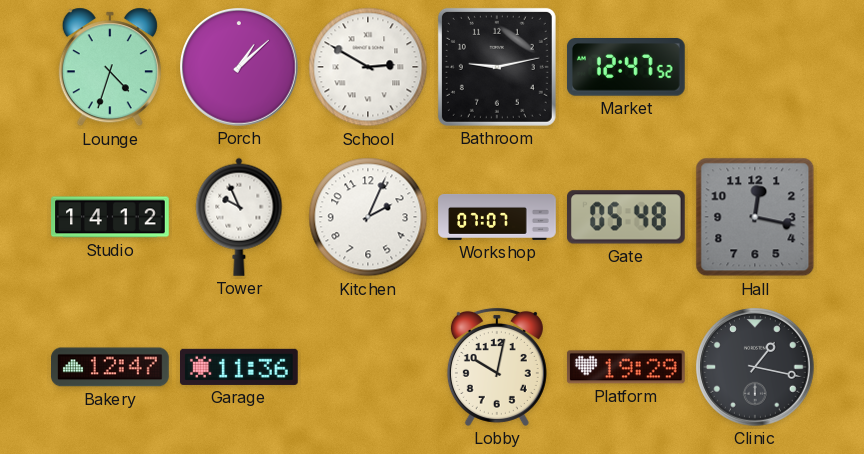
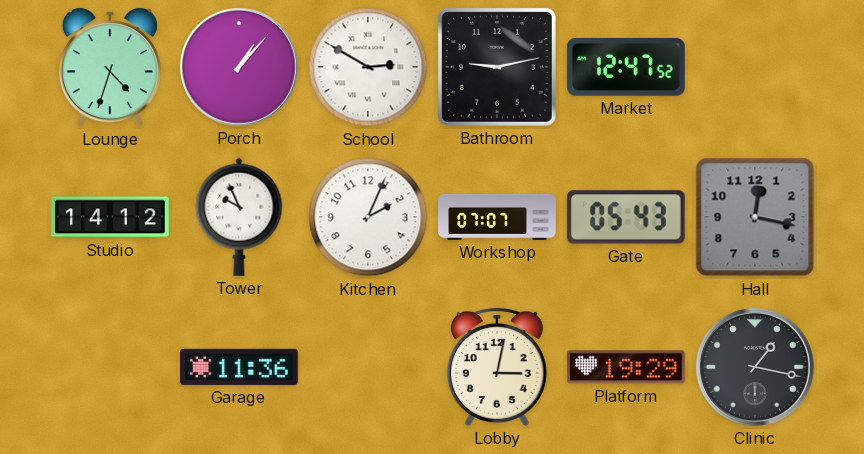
Porch: 1:08 -> 1:07
Gate: 05:48 -> 05:43
Bakery: 12:47 -> none
Lobby: 10:02 -> 3:02
